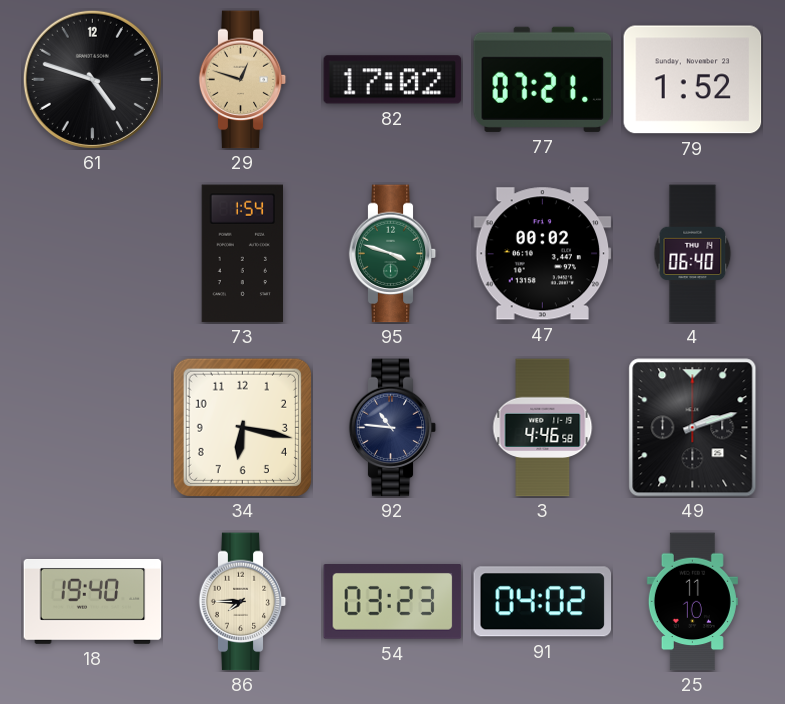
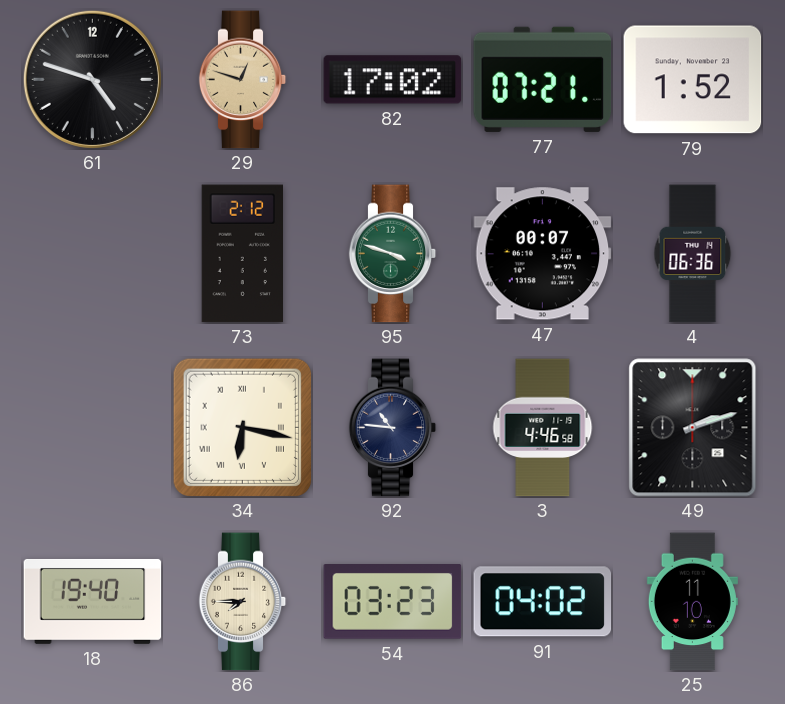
73: 1:54 -> 2:12
47: 00:02 -> 00:07
4: 06:40 -> 06:36
34 numerals: Arabic -> Roman
